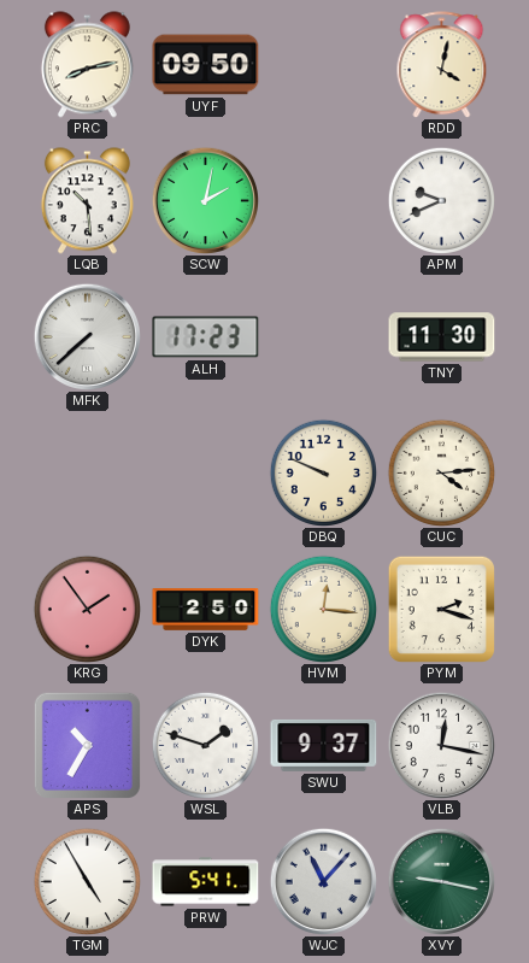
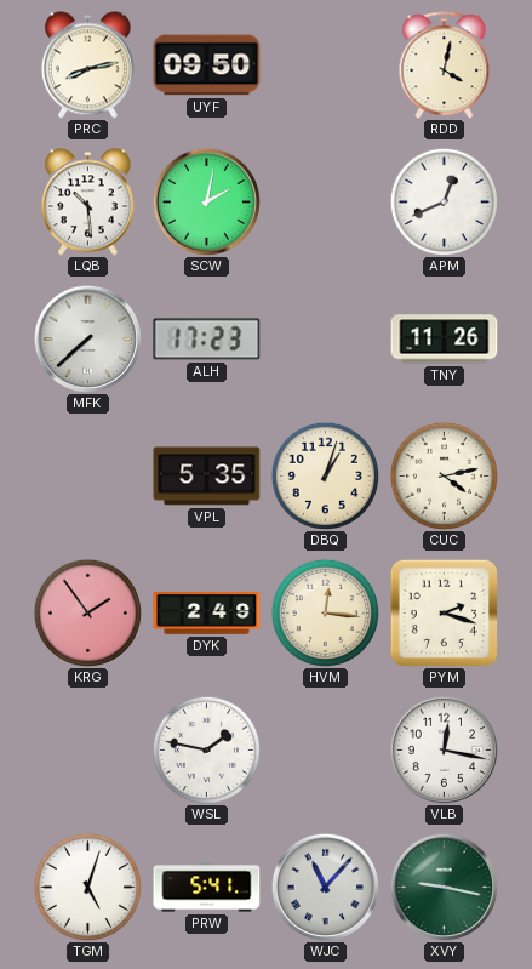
APM: 9:41 -> 12:41
TNY: 11:30 -> 11:26
VPL: none -> 5:35
DBQ: 9:49 -> 1:03
CUC: 4:14 -> 4:13
DYK: 2:50 -> 2:49
APS: 10:35 -> none
WSL: 1:48 -> 1:47
SWU: 9:37 -> none
TGM: 4:55 -> 5:03
